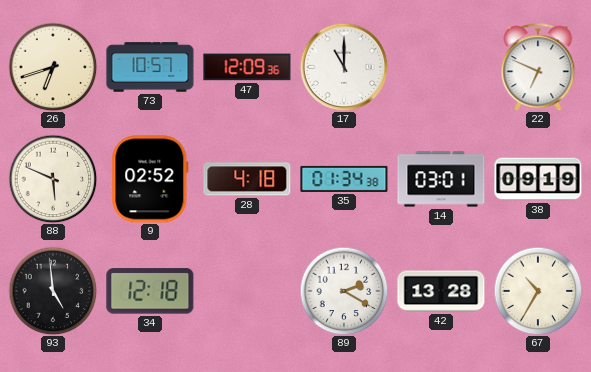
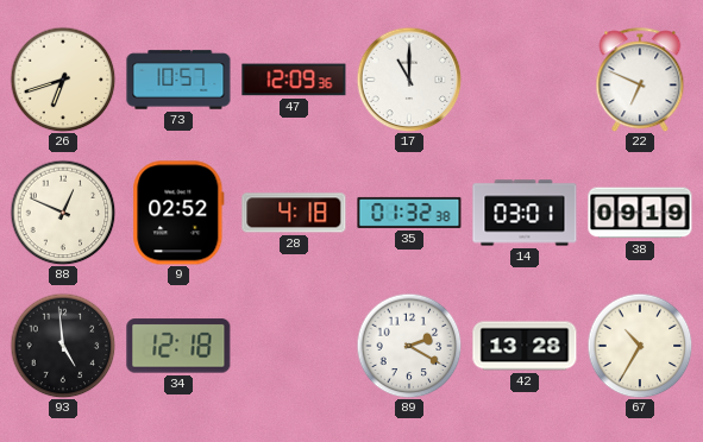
88: 5:49 -> 12:49
35: 01:34 -> 01:32
